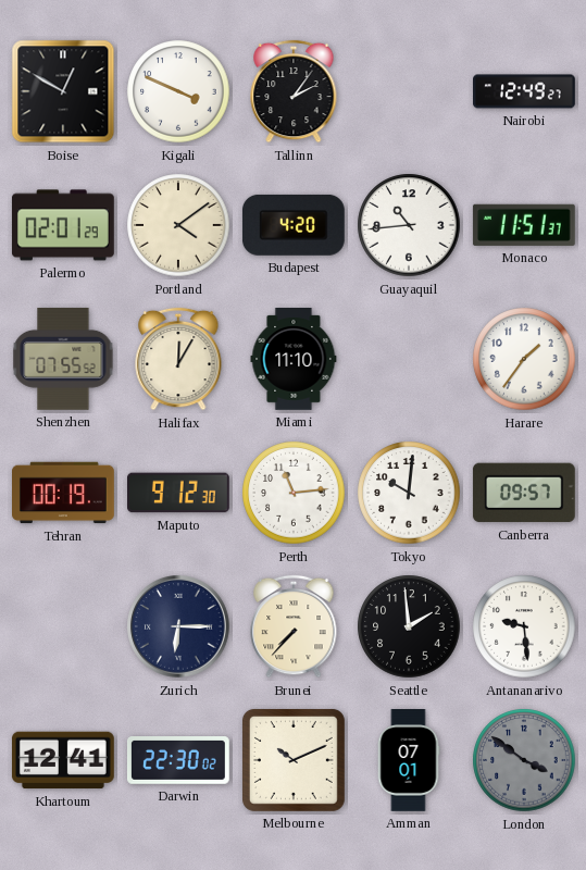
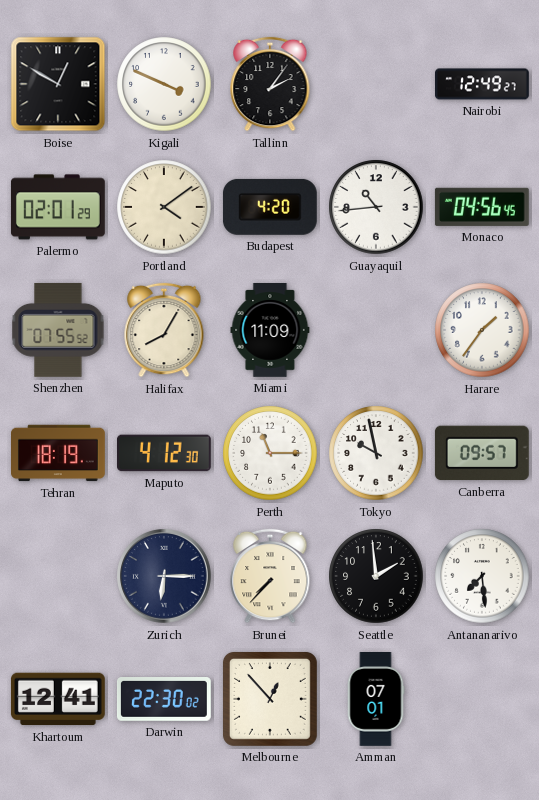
Monaco: 11:51 -> 04:56
Halifax: 12:05 -> 8:05
Miami: 11:10 -> 11:09
Tehran: 00:19 -> 18:19
Maputo: 9:12 -> 4:12
Perth: 11:14 -> 11:15
Tokyo: 10:01 -> 9:58
Antananarivo: 9:29 -> 7:29
Melbourne: 10:11 -> 12:53
London: 3:51 -> none
